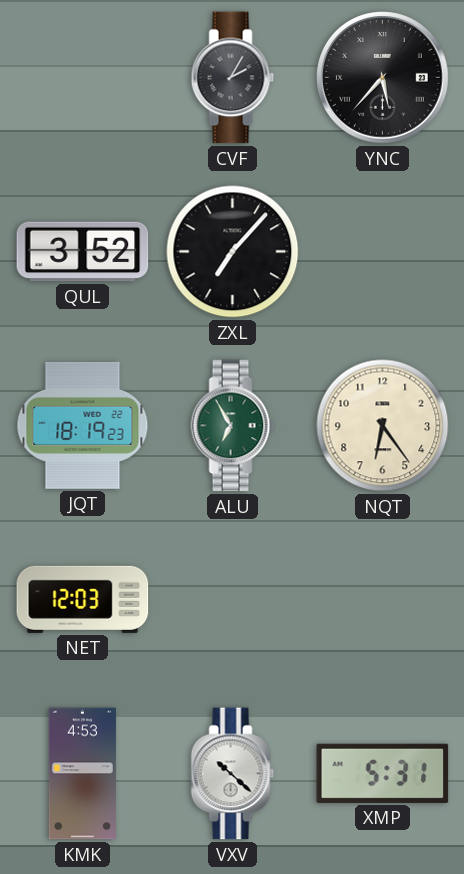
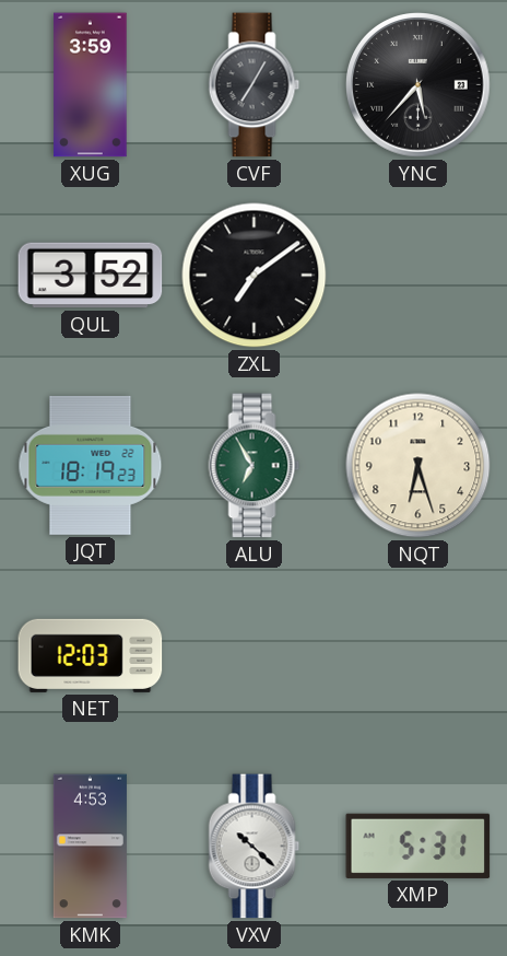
XUG: none -> 3:59
CVF: 2:05 -> 7:05
ZXL: 7:07 -> 7:09
NQT: 6:24 -> 6:27
